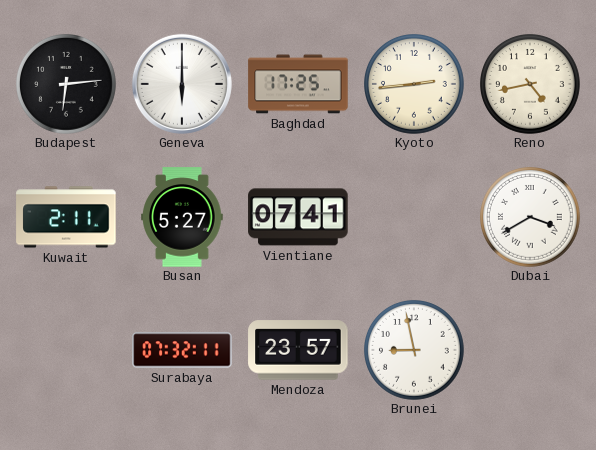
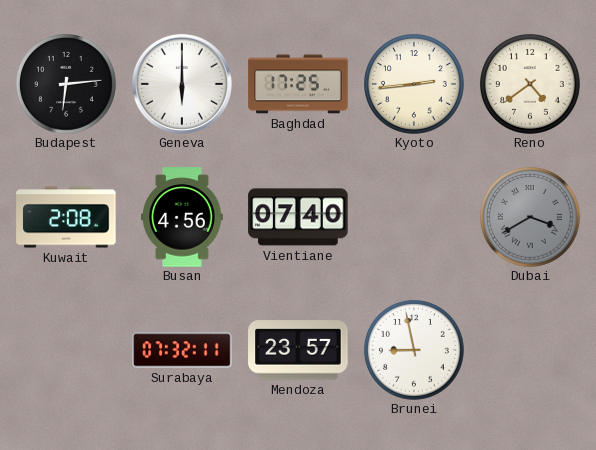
Reno: 4:43 -> 4:39
Kuwait: 2:11 -> 2:08
Busan: 5:27 -> 4:56
Vientiane: 07:41 -> 07:40
Dubai dial: white -> grey
